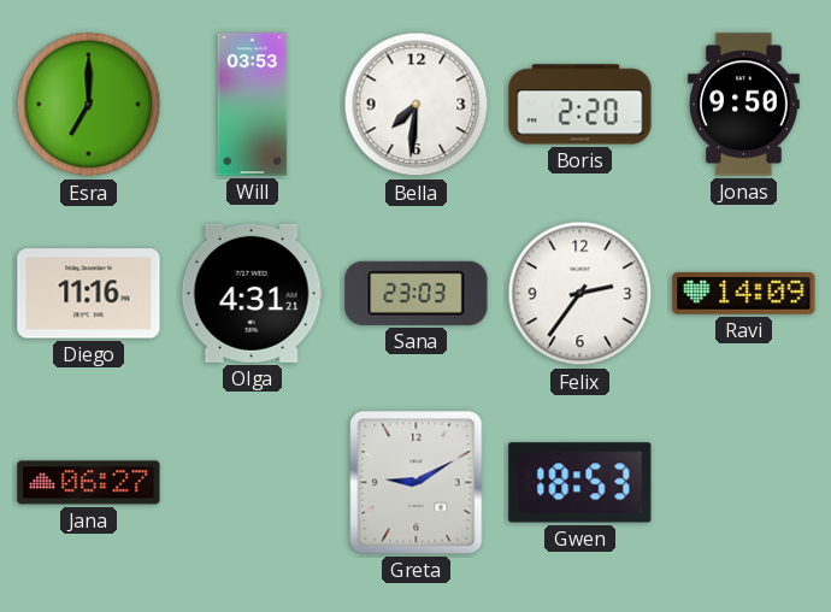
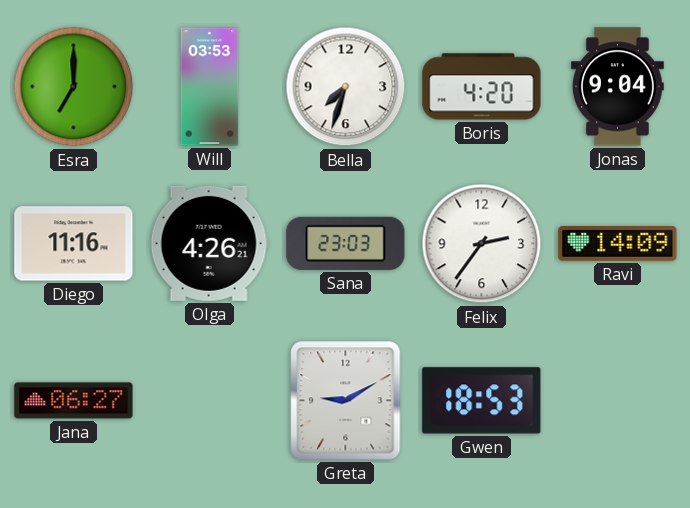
Bella: 7:31 -> 7:33
Boris: 2:20 -> 4:20
Jonas: 9:50 -> 9:04
Olga: 4:31 -> 4:26
